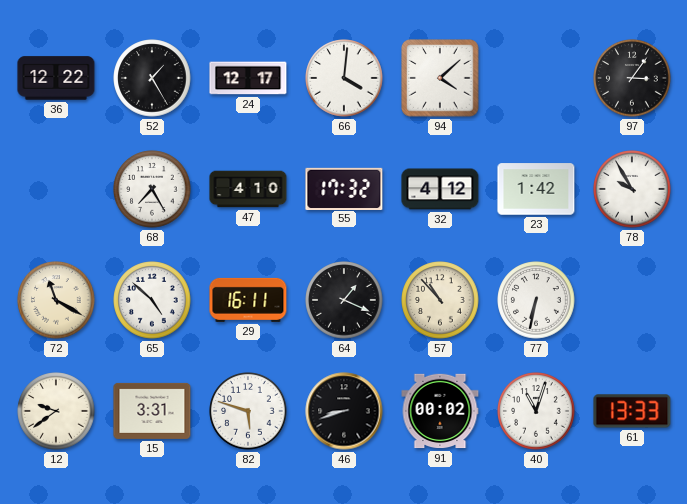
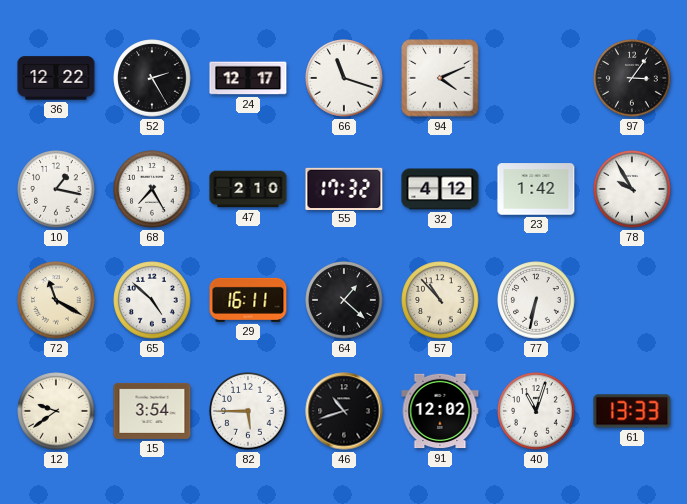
52: 1:25 -> 2:25
66: 4:01 -> 11:18
94: 4:08 -> 4:11
10: none -> 1:17
47: 4:10 -> 2:10
64: 1:19 -> 1:22
15: 3:31 -> 3:54
82: 5:48 -> 5:45
46: 8:42 -> 10:42
91: 00:02 -> 12:02
